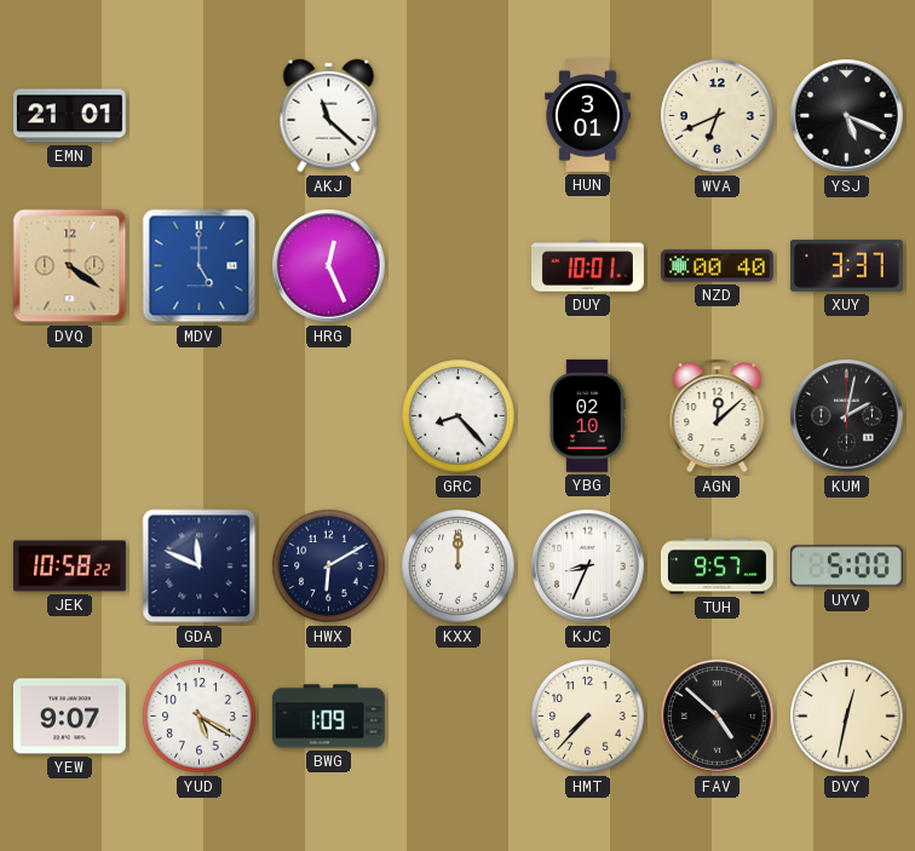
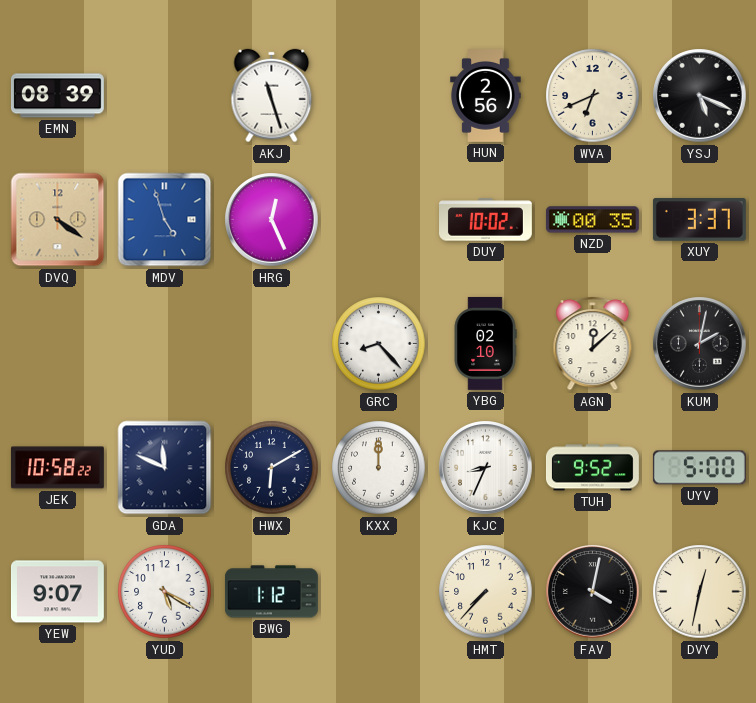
EMN: 21:01 -> 08:39
AKJ: 11:22 -> 11:27
HUN: 3:01 -> 2:56
MDV: 5:00 -> 4:57
DUY: 10:01 -> 10:02
NZD: 00:40 -> 00:35
TUH: 9:57 -> 9:52
BWG: 1:09 -> 1:12
FAV: 4:52 -> 4:02
